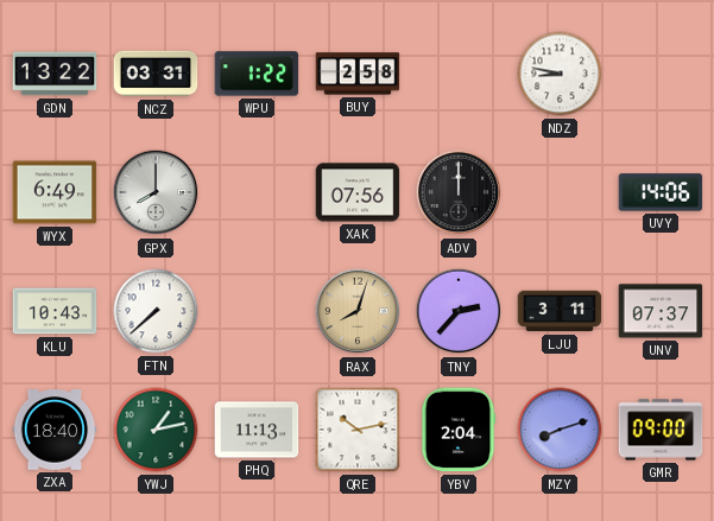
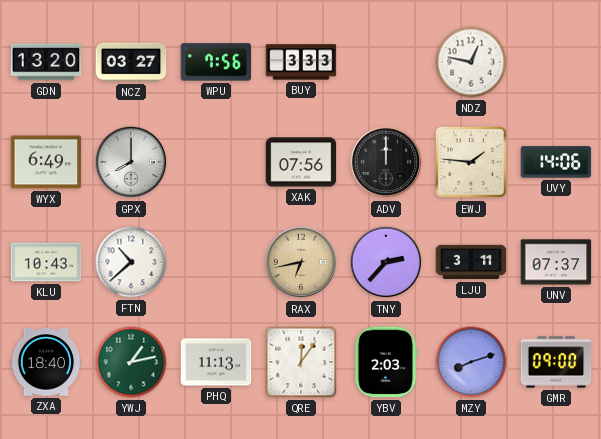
GDN: 13:22 -> 13:20
NCZ: 03:31 -> 03:27
WPU: 1:22 -> 7:56
BUY: 2:58 -> 3:33
NDZ: 8:47 -> 12:47
EWJ: none -> 1:46
FTN: 7:38 -> 10:38
RAX: 8:03 -> 6:43
QRE: 10:13 -> 12:06
YBV: 2:04 -> 2:03
